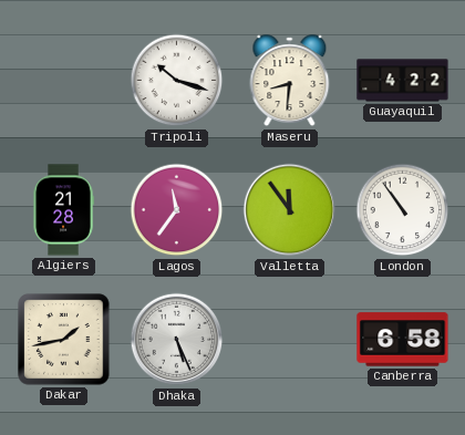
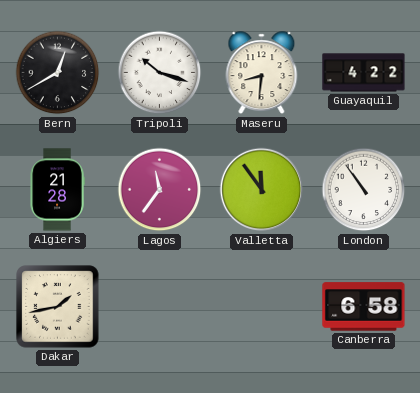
Bern: none -> 12:40
Dhaka: 5:26 -> none
